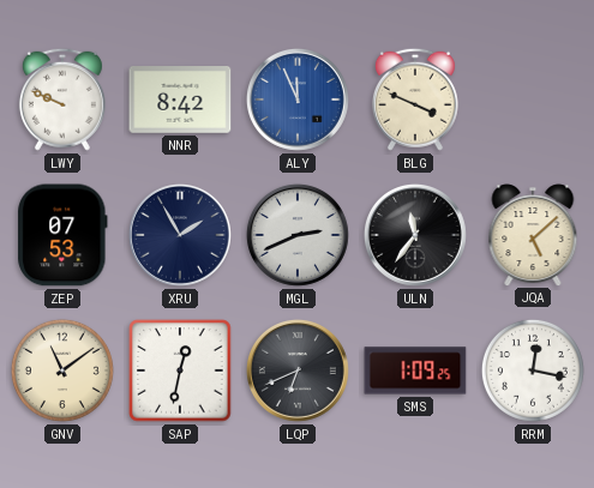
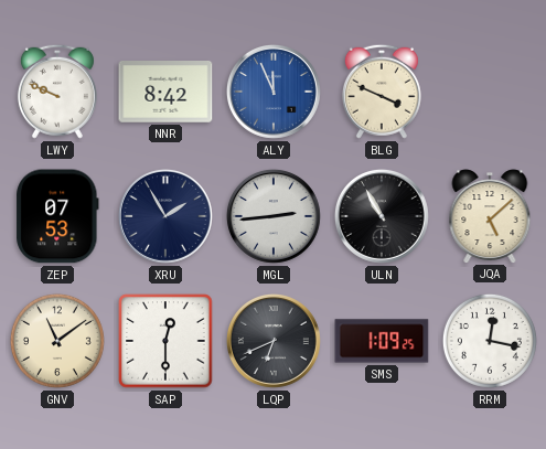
MGL: 2:41 -> 2:44
ULN: 11:36 -> 10:55
SAP: 12:32 -> 12:30
